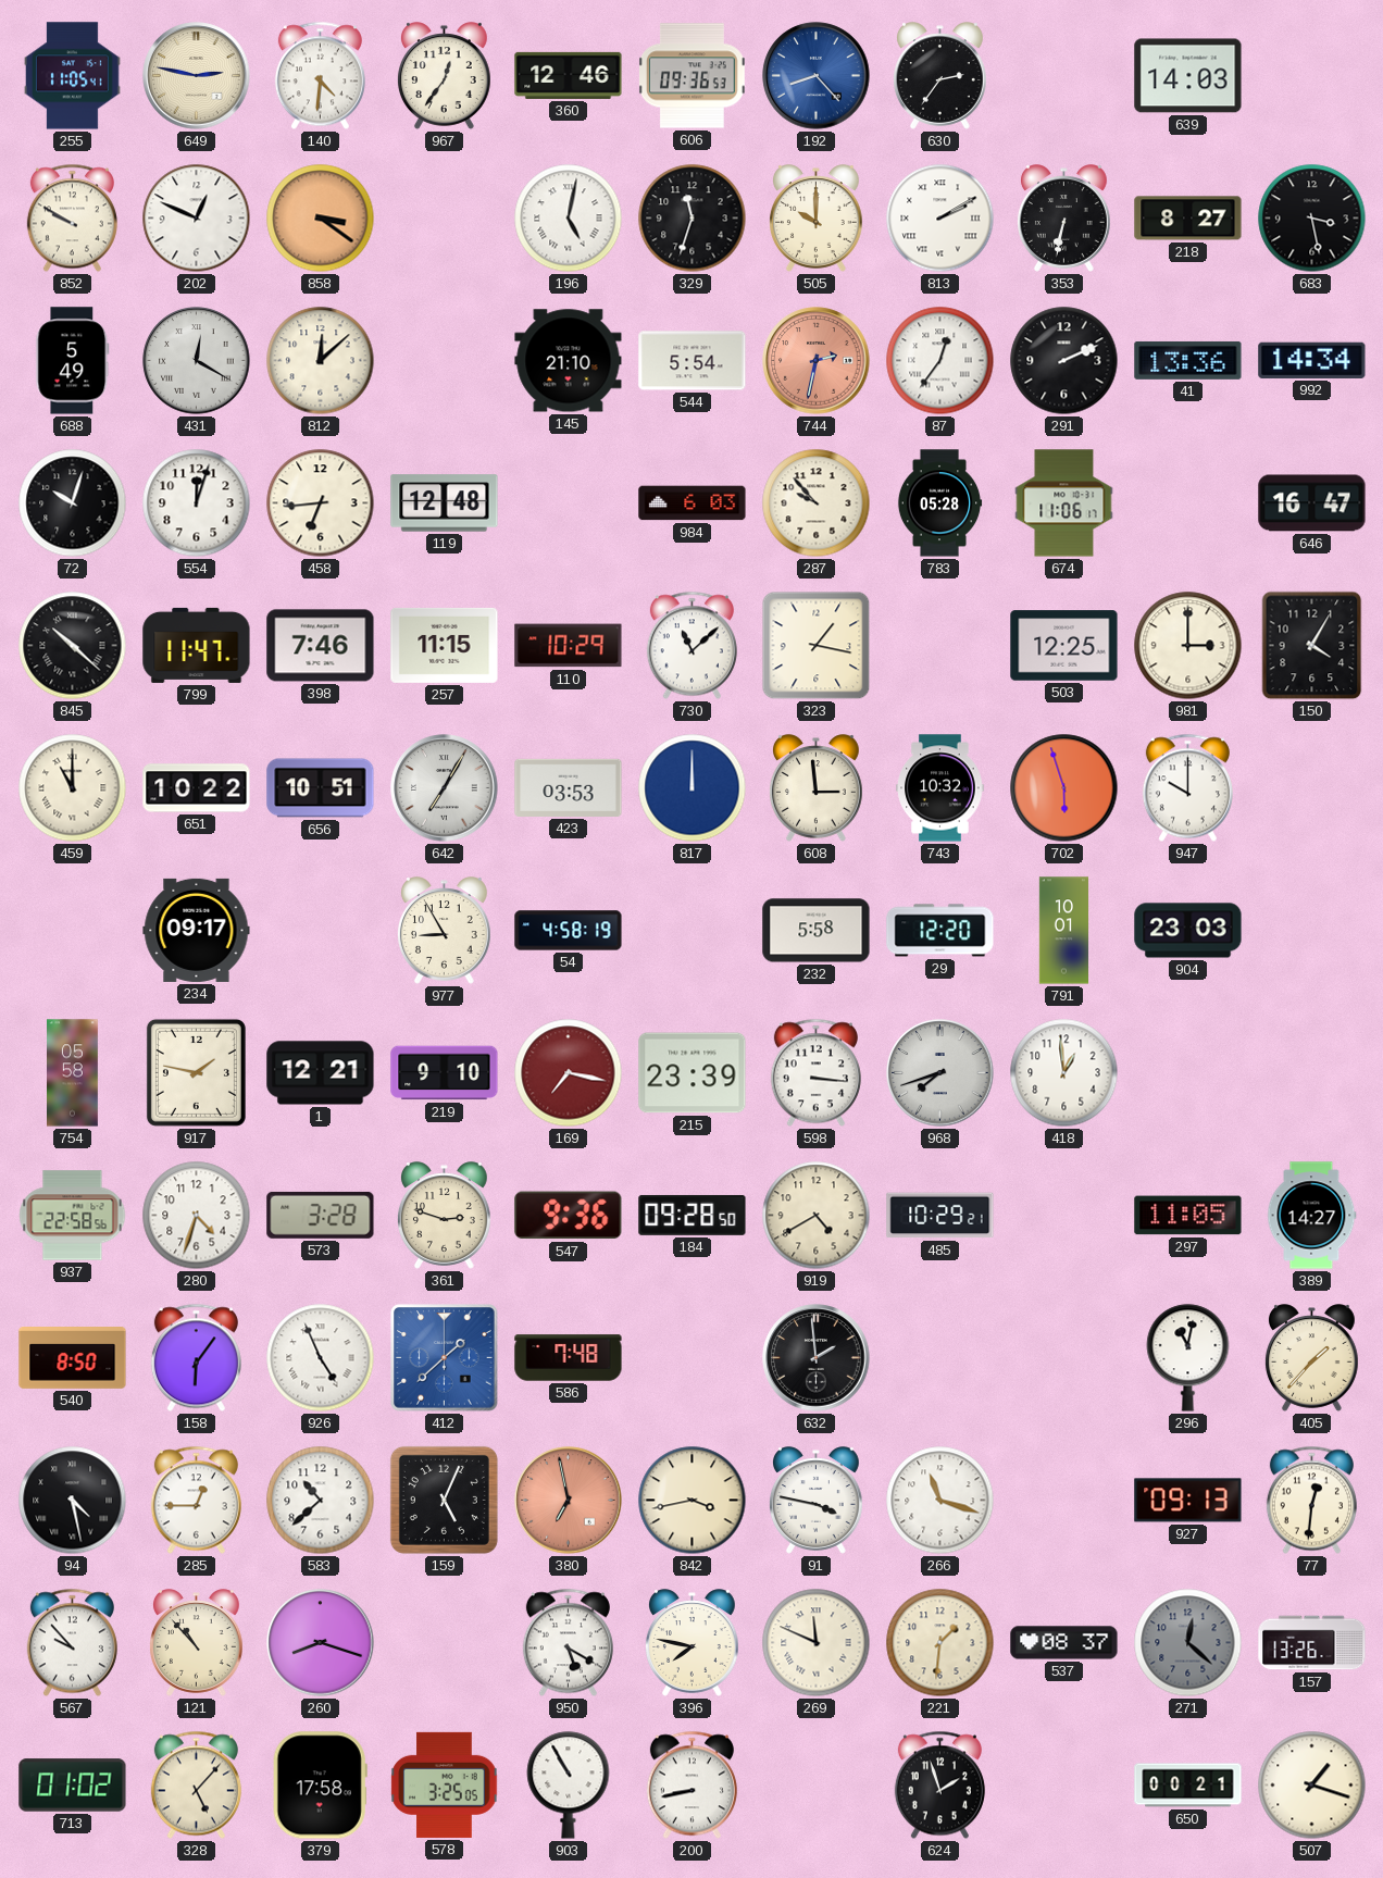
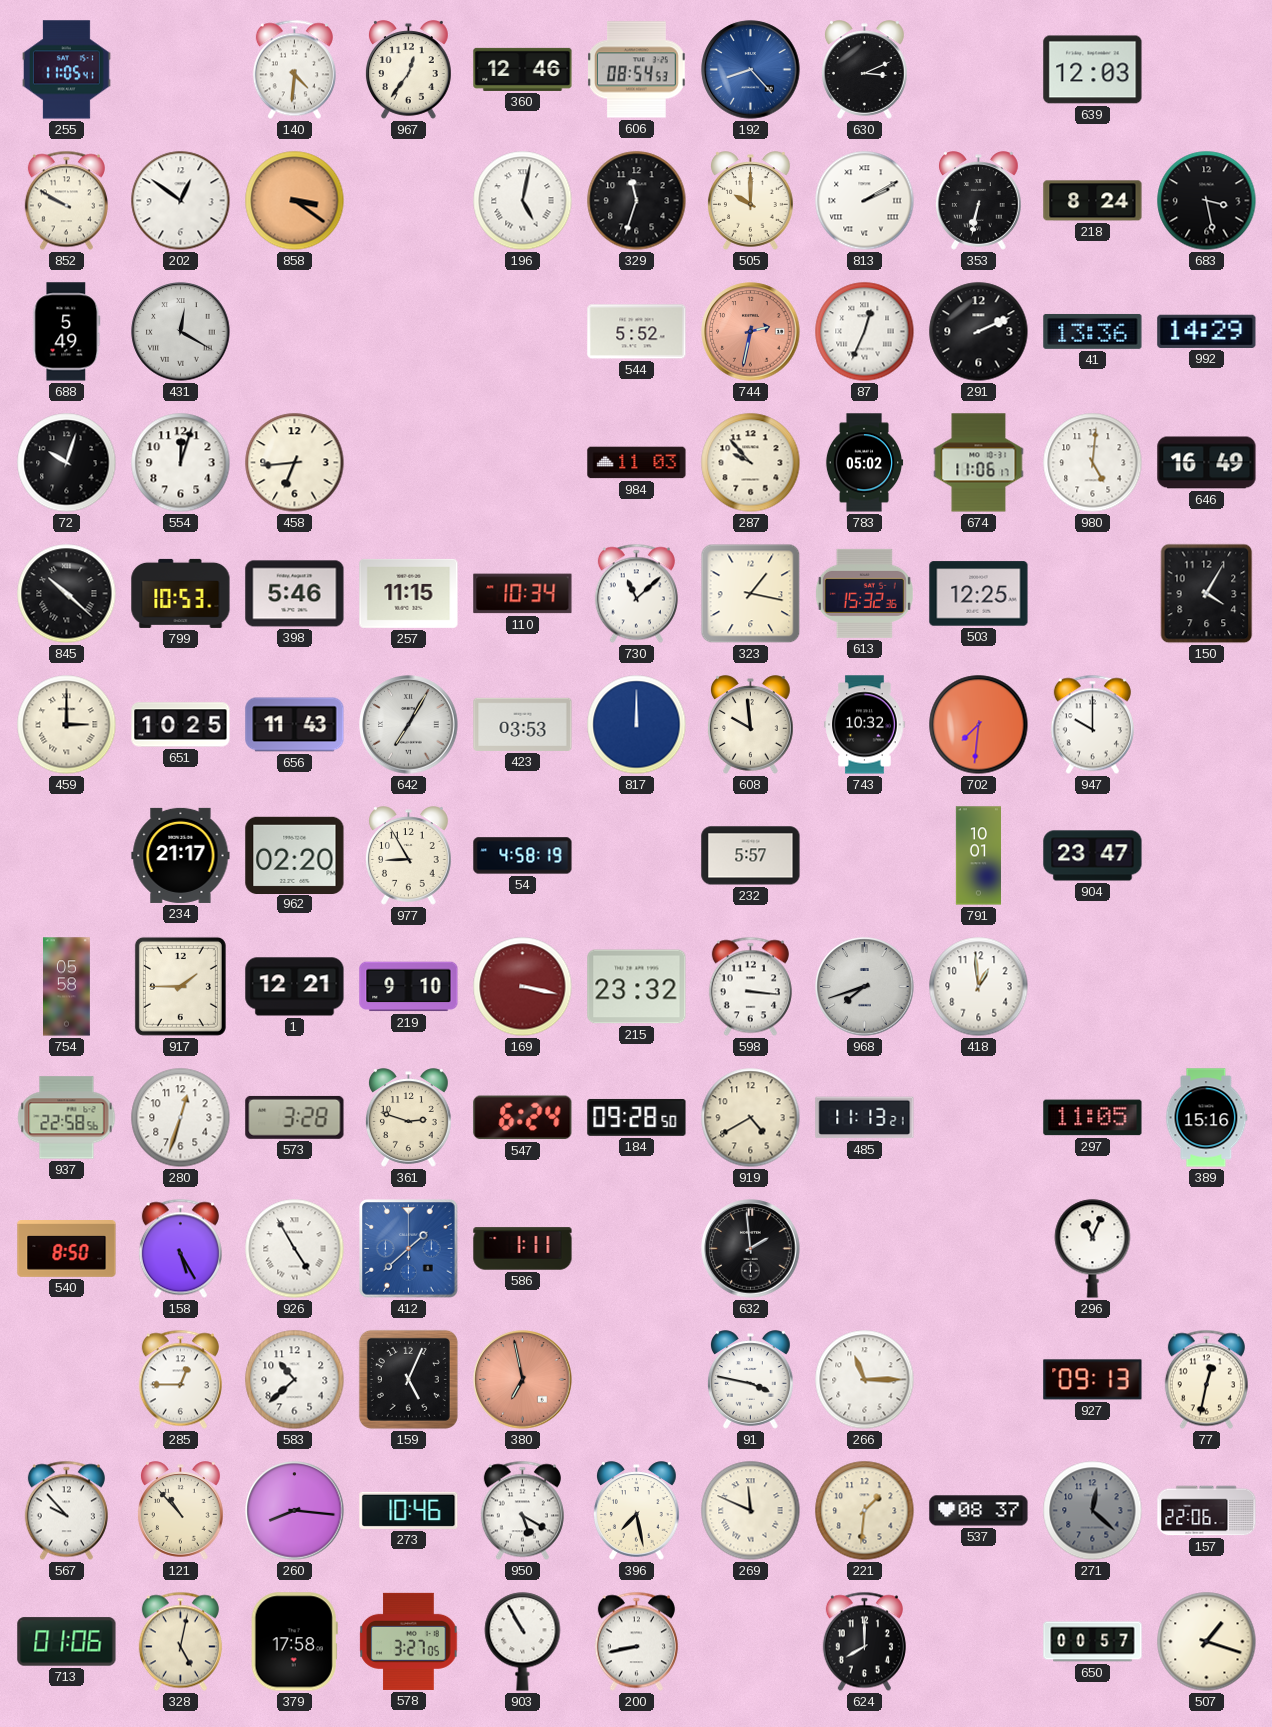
649: 2:47 -> none
606: 09:36 -> 08:54
630: 2:36 -> 3:11
639: 14:03 -> 12:03
202: 12:49 -> 12:51
218: 8:27 -> 8:24
812: 12:08 -> none
145: 21:10 -> none
544: 5:54 -> 5:52
87: 12:36 -> 12:34
992: 14:34 -> 14:29
119: 12:48 -> none
984: 6:03 -> 11:03
783: 05:28 -> 05:02
980: none -> 5:01
646: 16:47 -> 16:49
799: 11:47 -> 10:53
398: 7:46 -> 5:46
110: 10:29 -> 10:34
613: none -> 15:32
981: 3:00 -> none
459: 11:00 -> 3:00
651: 10:22 -> 10:25
656: 10:51 -> 11:43
608: 2:59 -> 9:59
702: 5:57 -> 7:31
234: 09:17 -> 21:17
962: none -> 02:20
232: 5:58 -> 5:57
29: 12:20 -> none
904: 23:03 -> 23:47
917: 1:47 -> 1:45
169: 7:17 -> 3:17
215: 23:39 -> 23:32
280: 4:33 -> 12:33
547: 9:36 -> 6:24
485: 10:29 -> 11:13
389: 14:27 -> 15:16
158: 6:06 -> 5:25
926: 4:56 -> 4:55
586: 7:48 -> 1:11
296: 11:02 -> 11:04
405: 1:37 -> none
94: 4:28 -> none
842: 3:43 -> none
266: 11:18 -> 11:15
77: 12:31 -> 12:32
260: 8:18 -> 8:16
273: none -> 10:46
396: 7:47 -> 7:28
157: 13:26 -> 22:06
713: 01:02 -> 01:06
328: 5:07 -> 5:02
578: 3:25 -> 3:27
624: 1:57 -> 8:00
650: 00:21 -> 00:57
